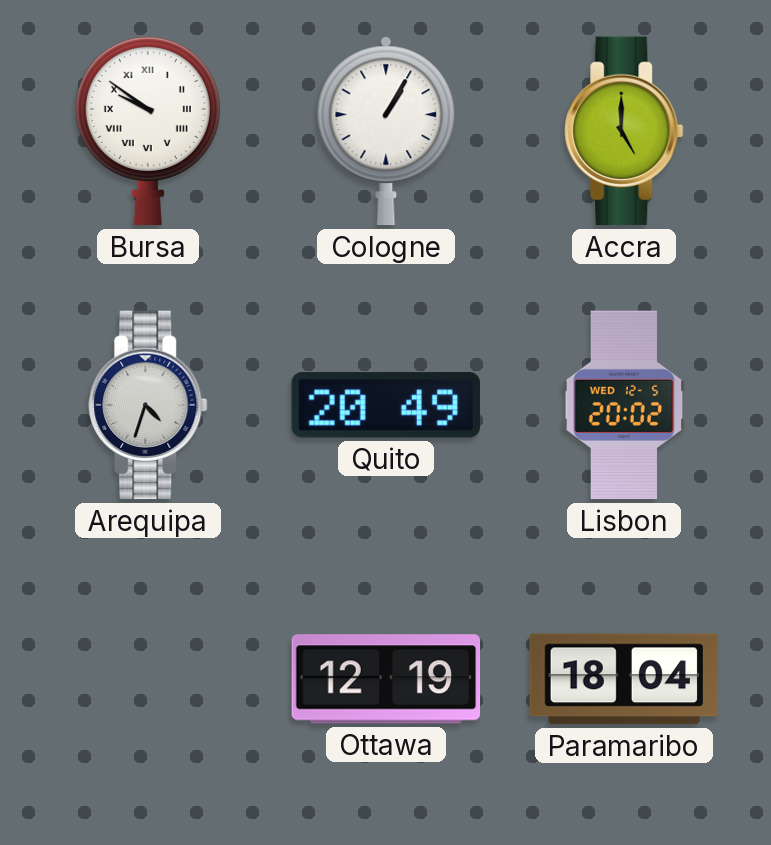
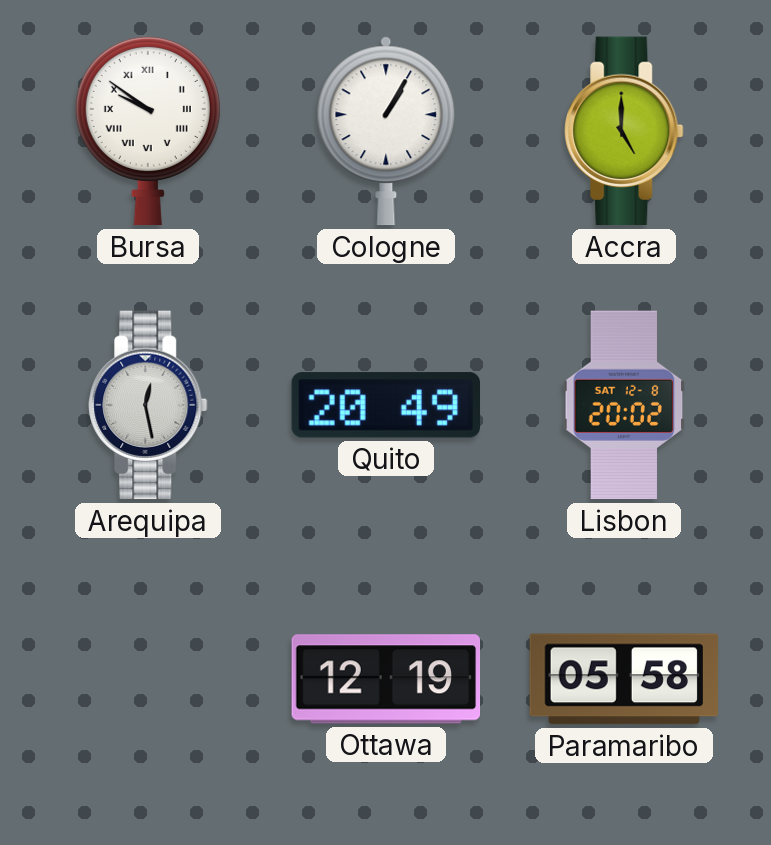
Arequipa: 4:33 -> 12:28
Lisbon date: WED 12-5 -> SAT 12-8
Paramaribo: 18:04 -> 05:58
